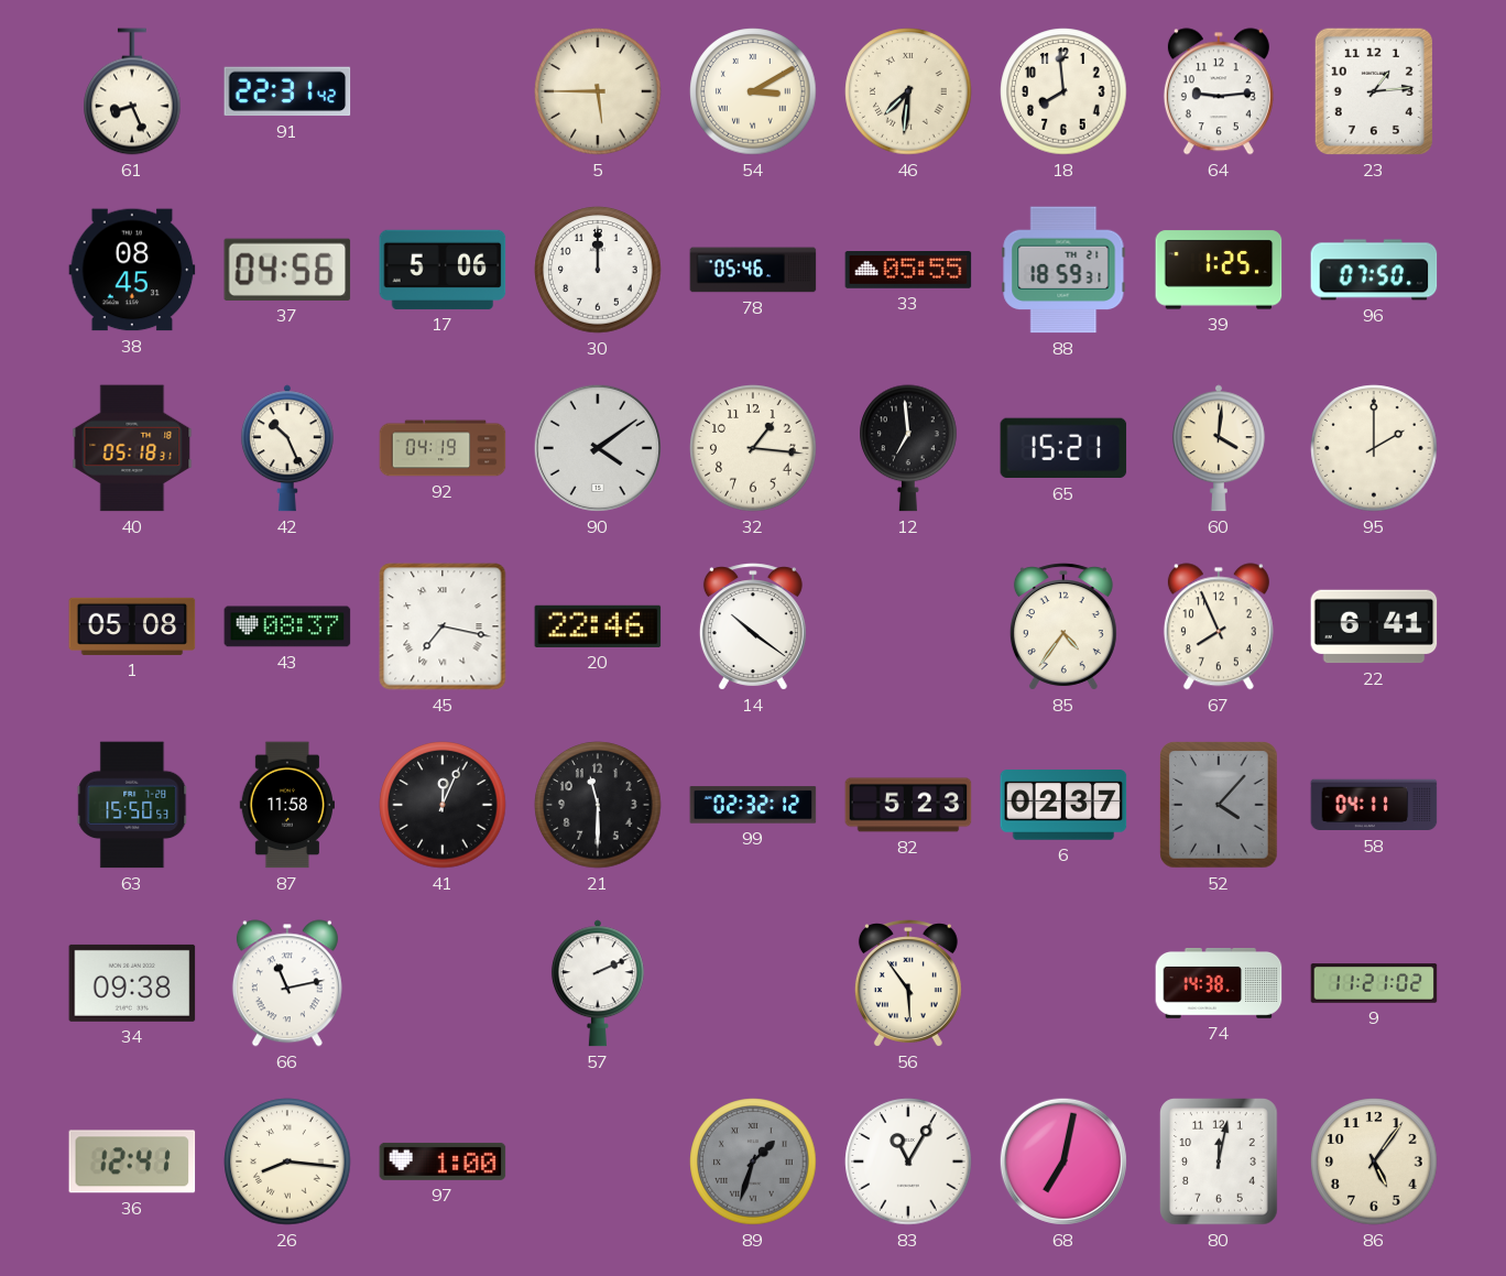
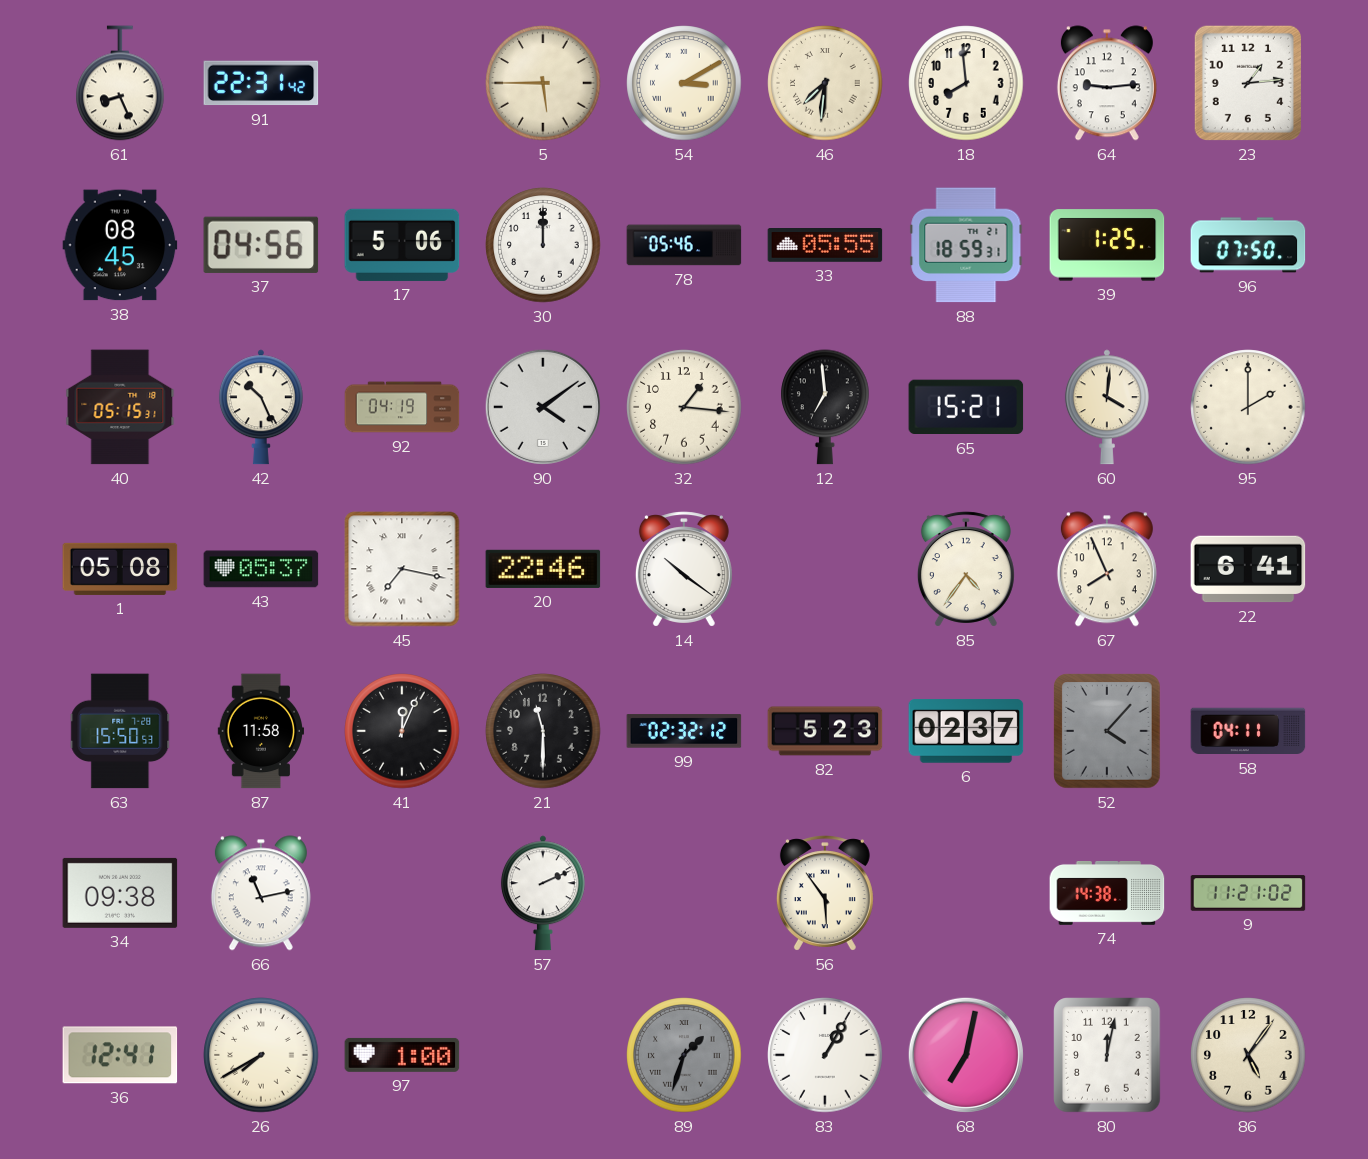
40: 05:18 -> 05:15
43: 08:37 -> 05:37
26: 8:16 -> 7:40
83: 11:05 -> 1:05
